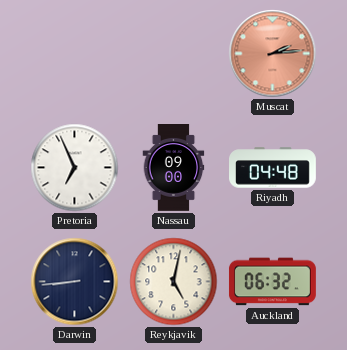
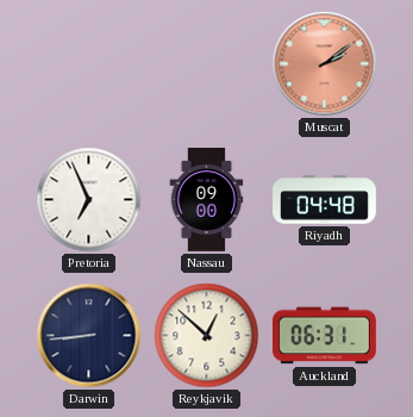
Muscat: 2:14 -> 2:09
Reykjavik: 5:02 -> 12:52
Auckland: 06:32 -> 06:31
